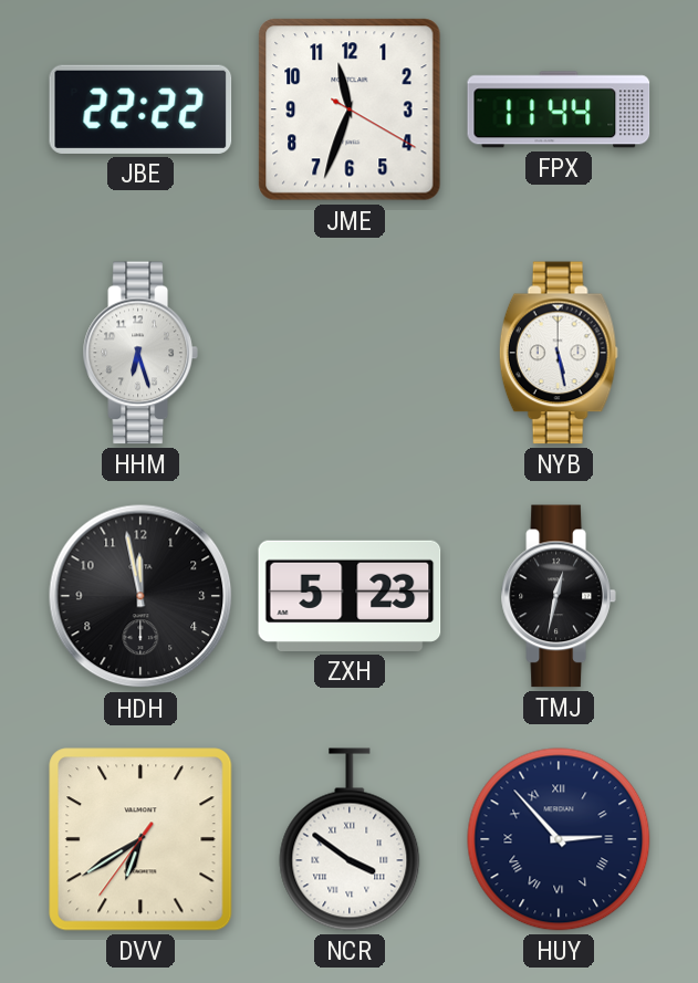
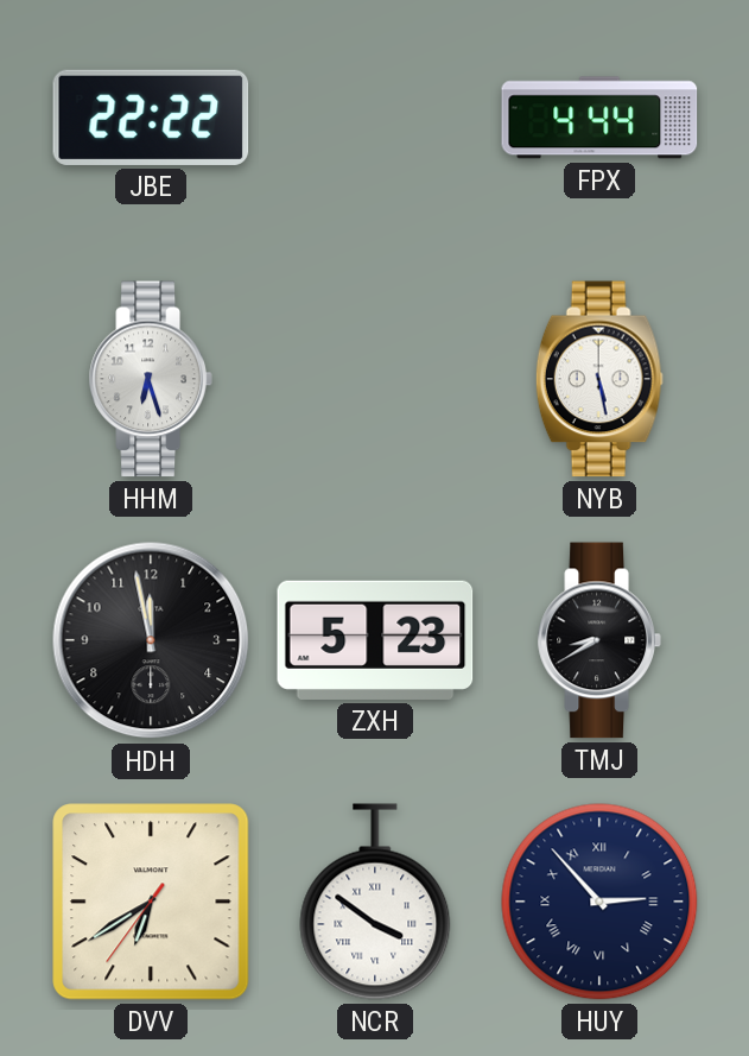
JME: 11:33 -> none
FPX: 11:44 -> 4:44
TMJ: 12:32 -> 8:40
